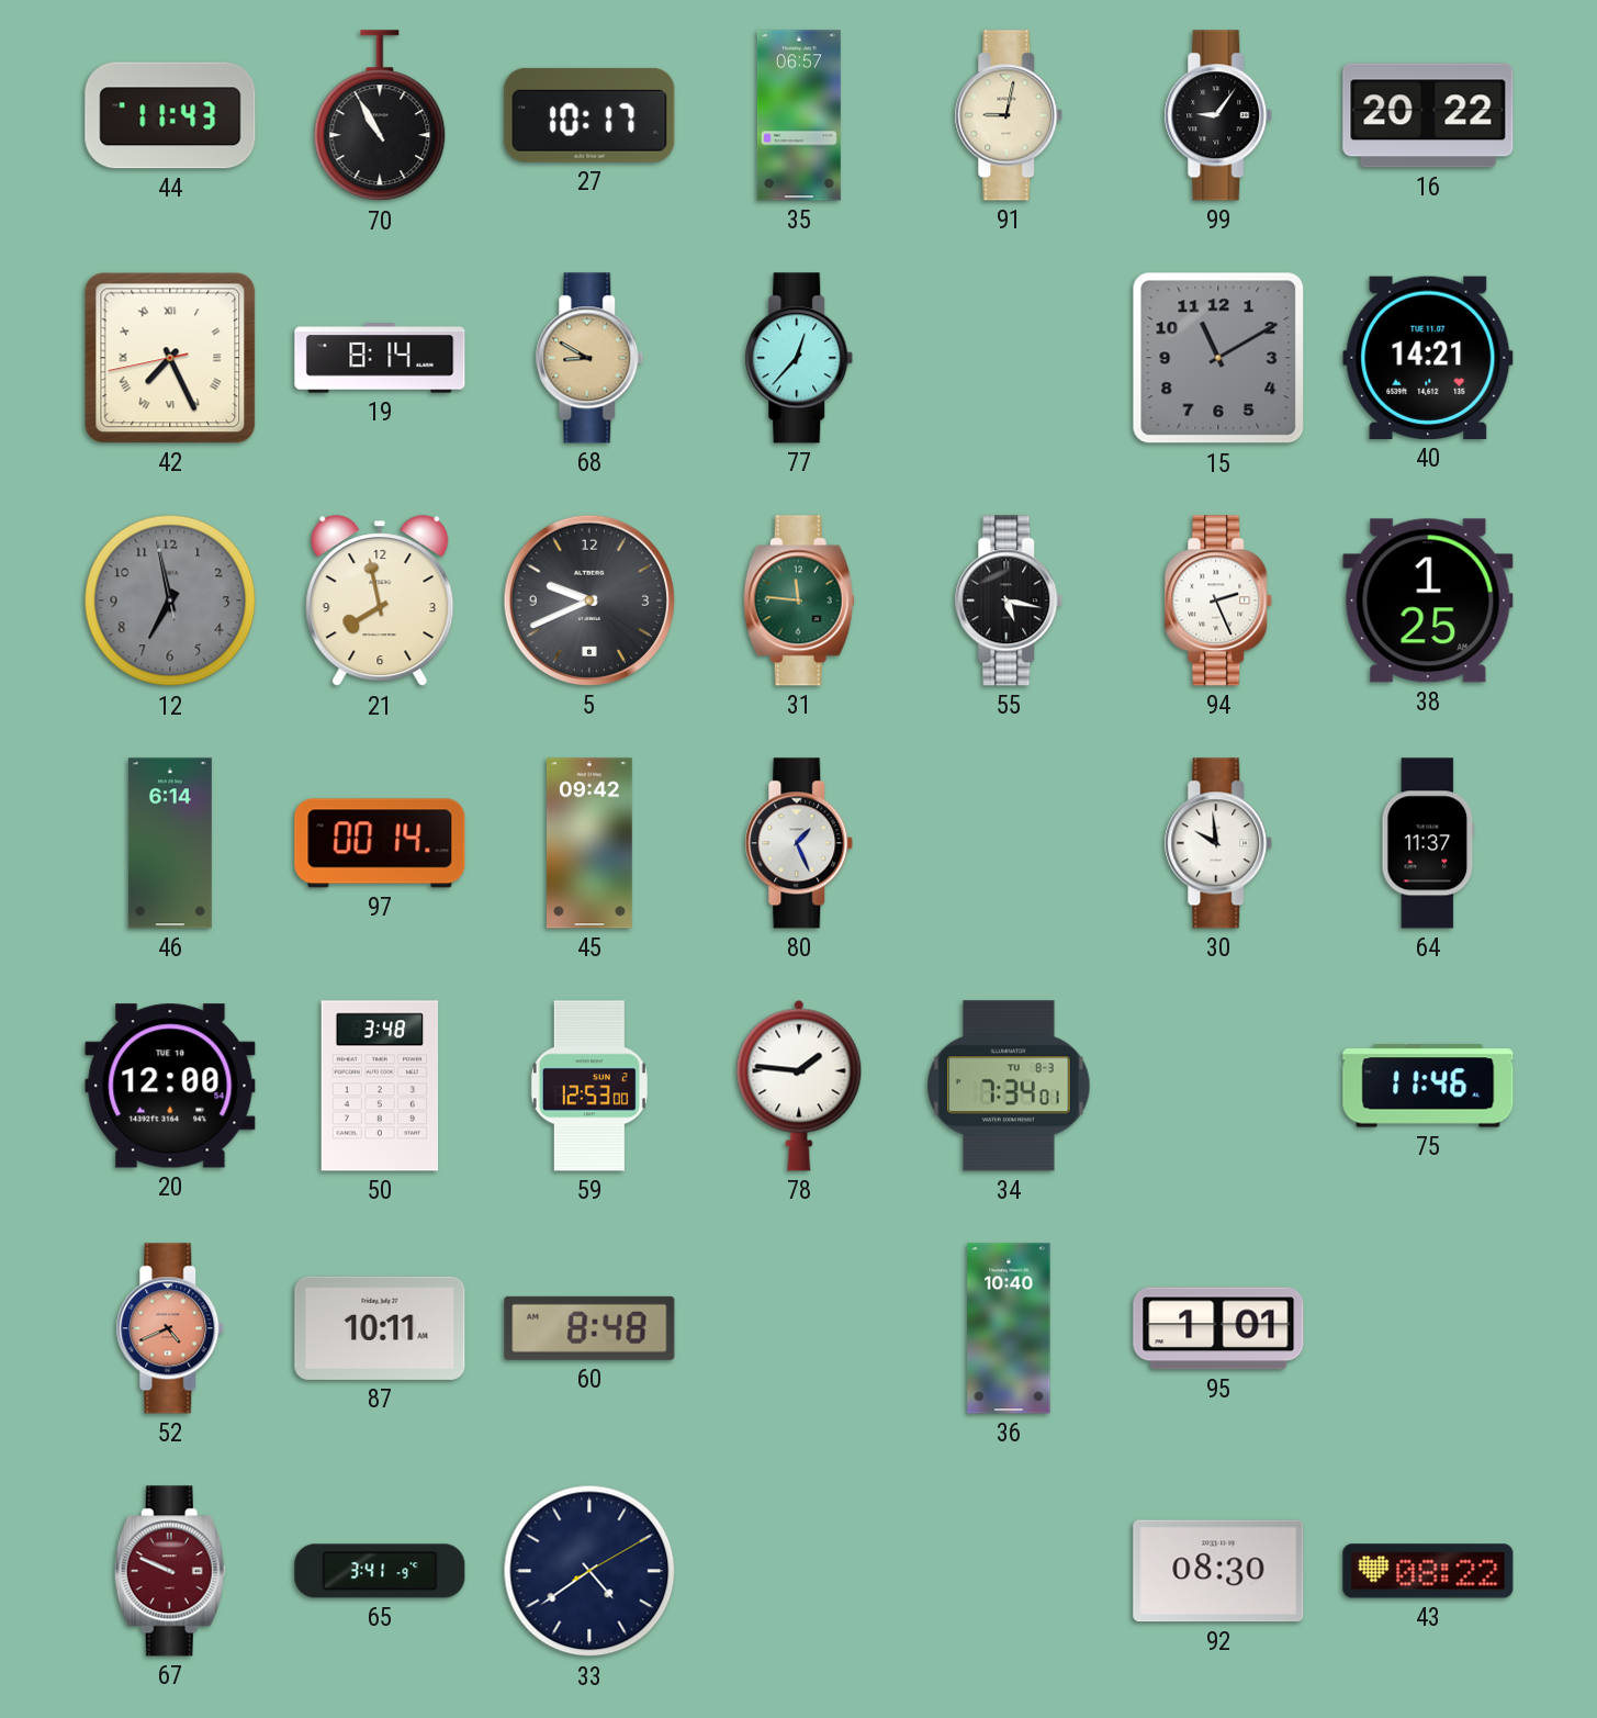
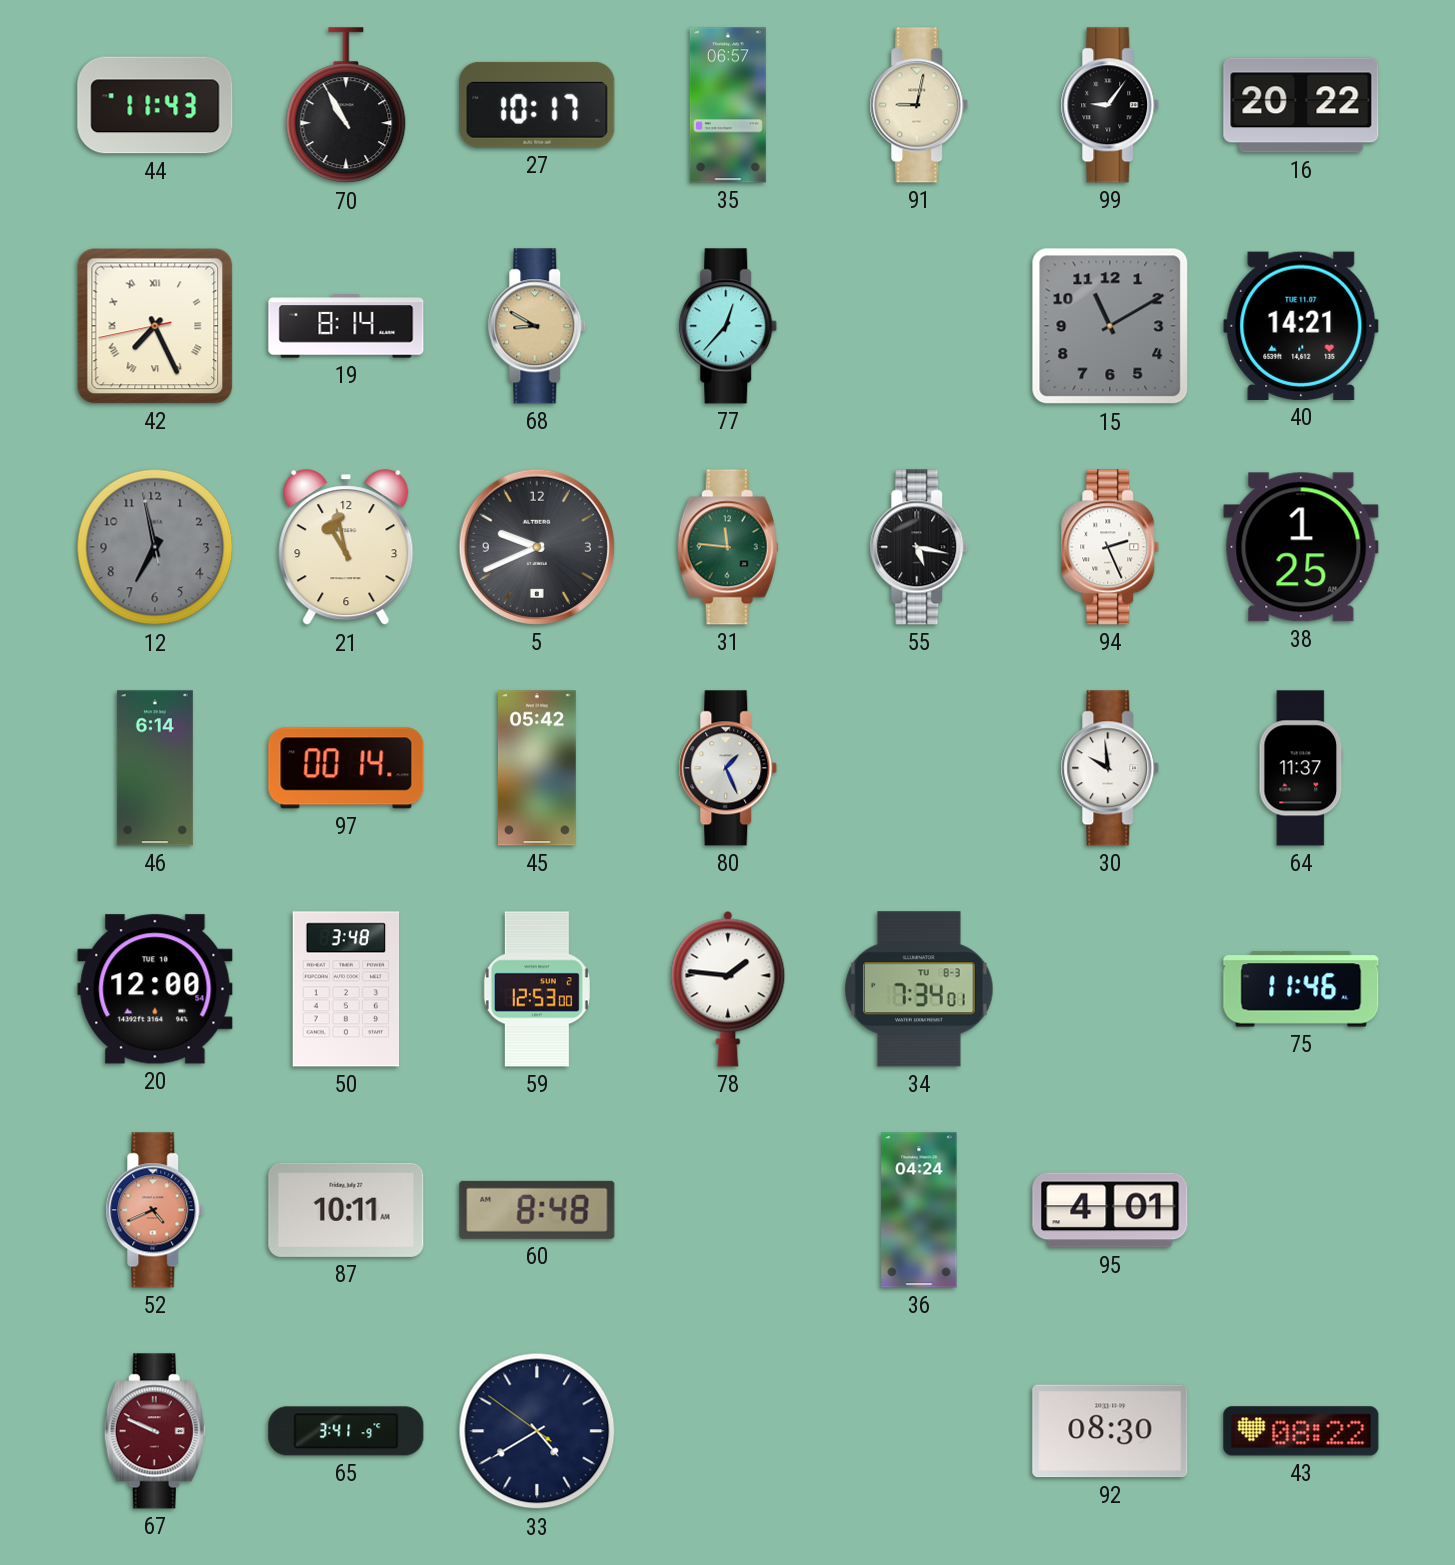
21: 7:58 -> 10:58
45: 09:42 -> 05:42
36: 10:40 -> 04:24
95: 1:01 -> 4:01
33: 4:39:10 -> 4:39:51
